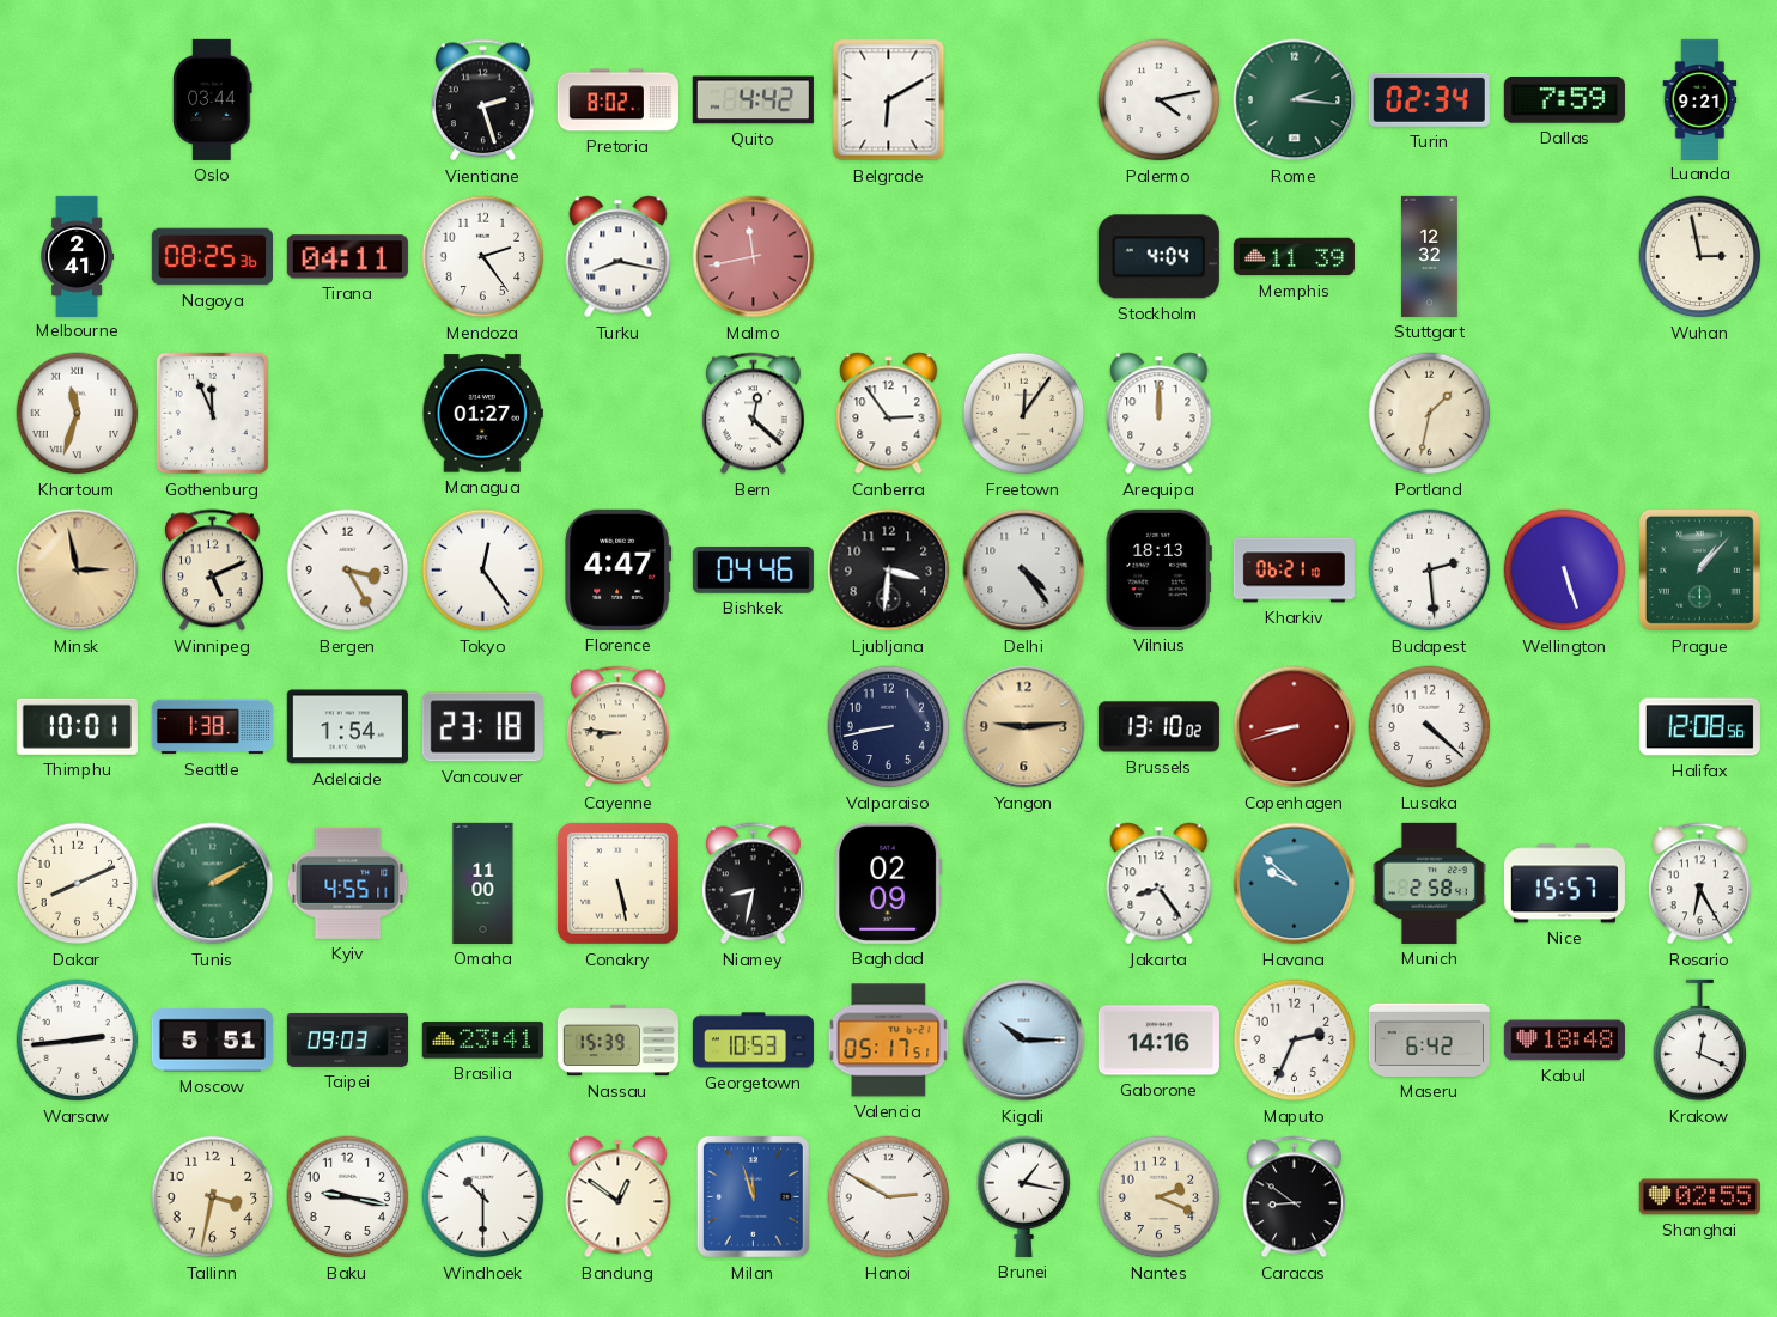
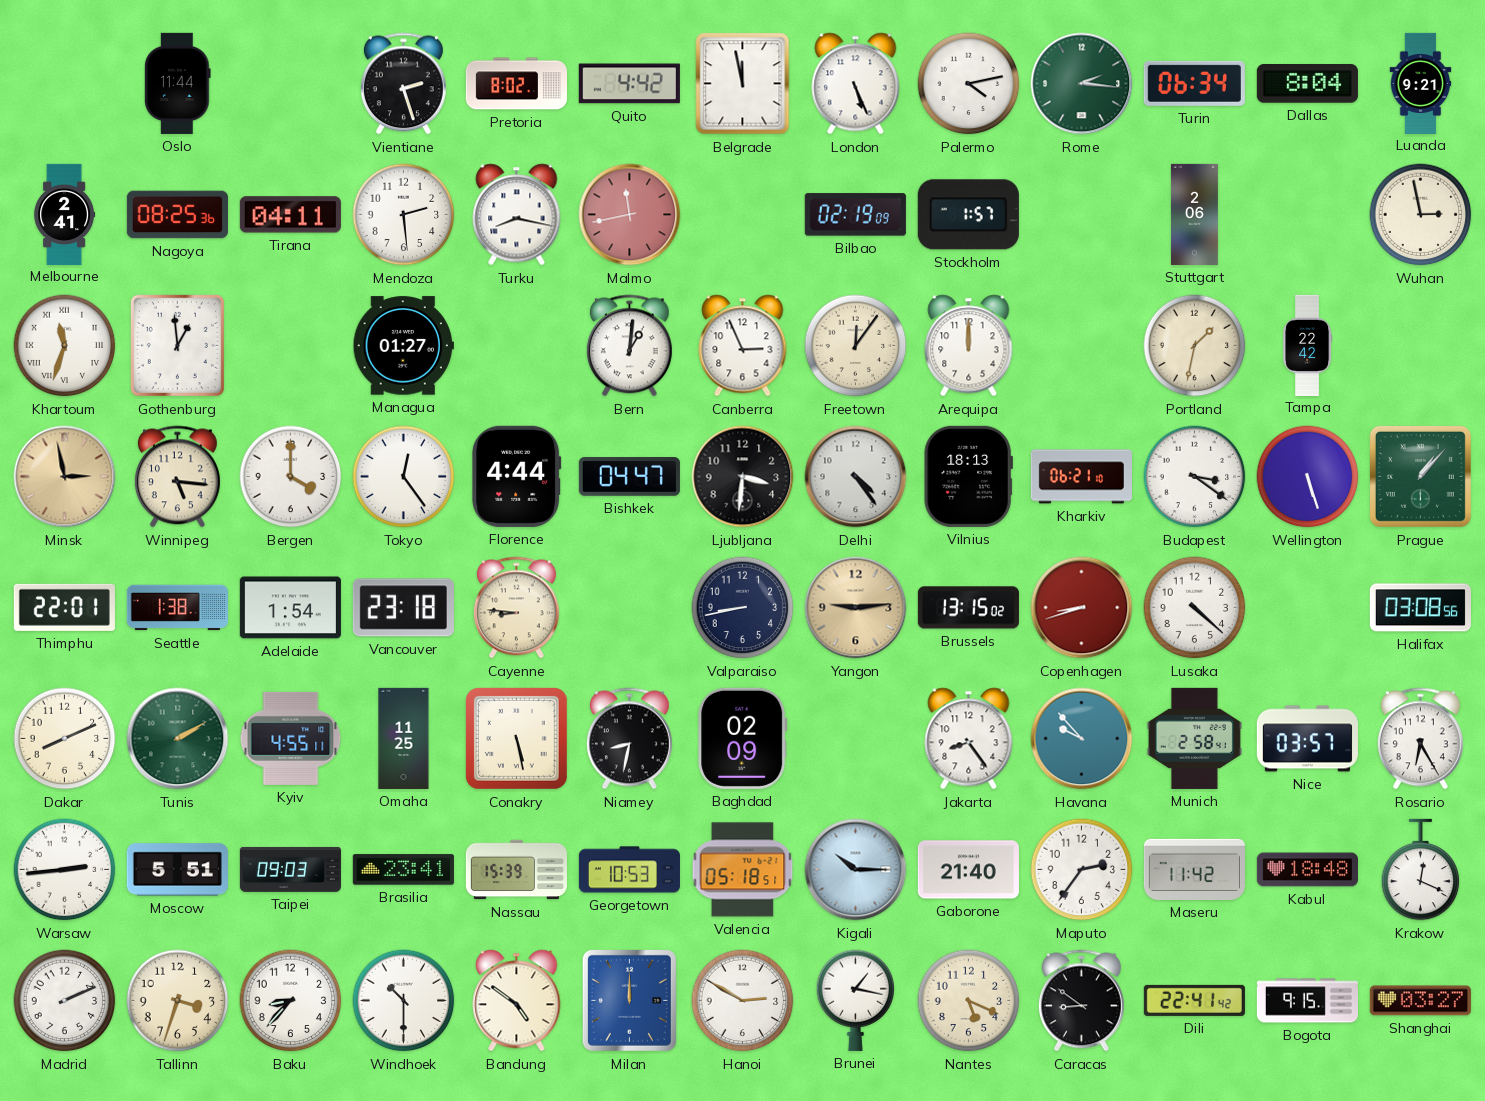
Oslo: 03:44 -> 11:44
Belgrade: 6:10 -> 11:58
London: none -> 5:26
Turin: 02:34 -> 06:34
Dallas: 7:59 -> 8:04
Mendoza: 2:24 -> 2:29
Bilbao: none -> 02:19
Stockholm: 4:04 -> 1:57
Memphis: 11:39 -> none
Stuttgart: 12:32 -> 2:06
Gothenburg: 11:56 -> 12:59
Bern: 12:22 -> 1:01
Canberra: 2:54 -> 2:56
Tampa: none -> 22:42
Winnipeg: 5:11 -> 5:16
Bergen: 3:25 -> 4:00
Florence: 4:47 -> 4:44
Bishkek: 04:46 -> 04:47
Budapest: 2:29 -> 3:21
Thimphu: 10:01 -> 22:01
Brussels: 13:10 -> 13:15
Halifax: 12:08 -> 03:08
Omaha: 11:00 -> 11:25
Havana: 9:52 -> 9:53
Nice: 15:57 -> 03:57
Valencia: 05:17 -> 05:18
Gaborone: 14:16 -> 21:40
Maputo: 2:34 -> 2:36
Maseru: 6:42 -> 11:42
Madrid: none -> 2:11
Tallinn: 3:32 -> 3:33
Baku: 9:17 -> 8:37
Bandung: 12:51 -> 4:51
Milan: 11:57 -> 12:00
Nantes: 2:19 -> 5:19
Dili: none -> 22:41
Bogota: none -> 9:15
Shanghai: 02:55 -> 03:27
